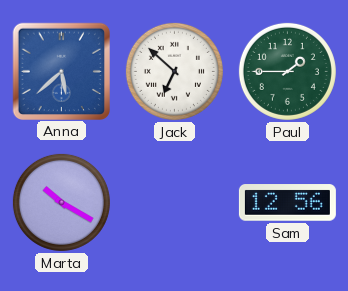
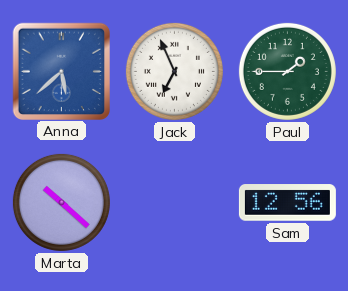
Jack: 6:52 -> 6:56
Marta: 10:20 -> 10:22
